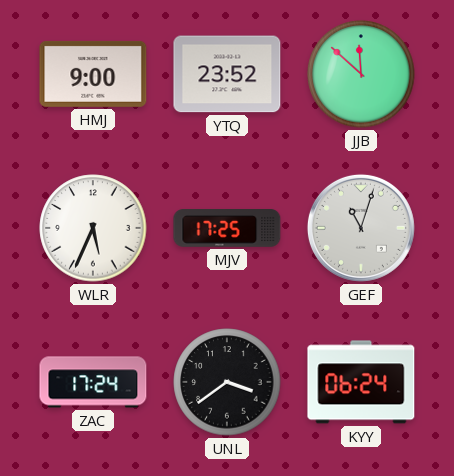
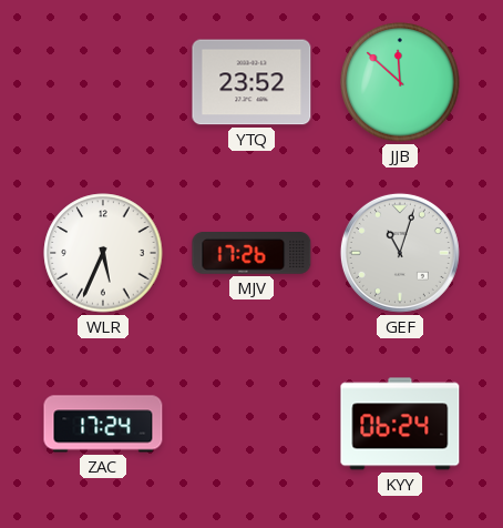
HMJ: 9:00 -> none
MJV: 17:25 -> 17:26
UNL: 3:39 -> none
